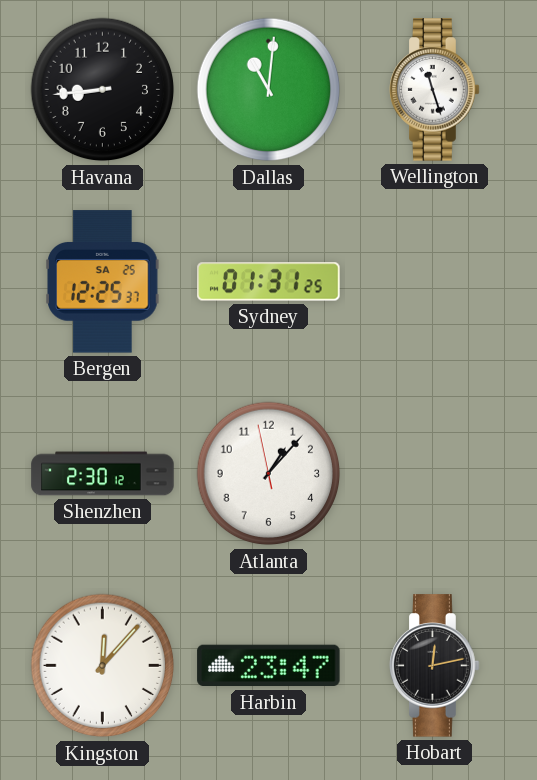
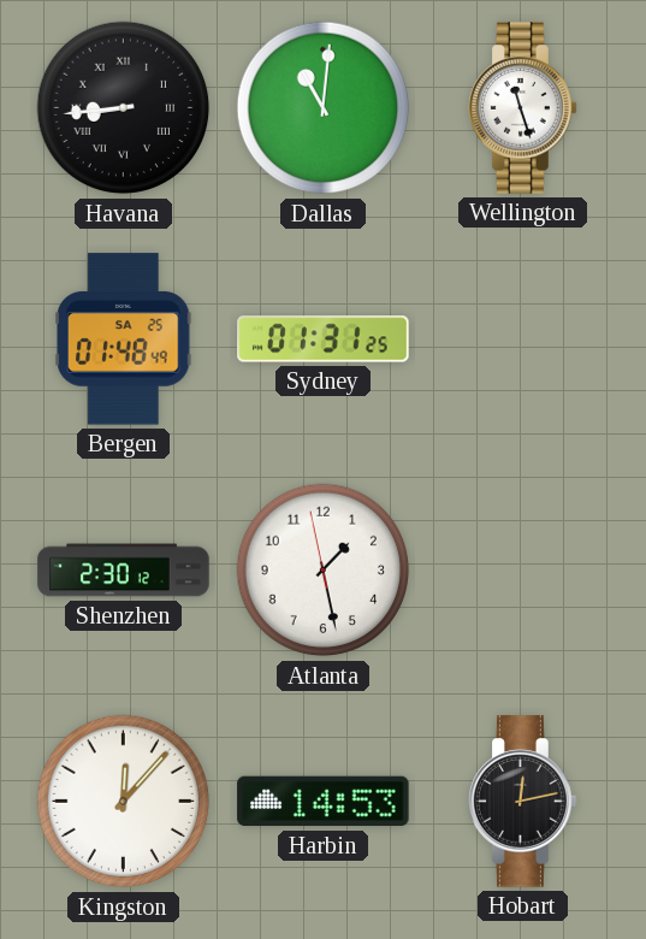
Havana numerals: Arabic -> Roman
Bergen: 12:25 -> 01:48
Atlanta: 1:06 -> 1:27
Harbin: 23:47 -> 14:53
